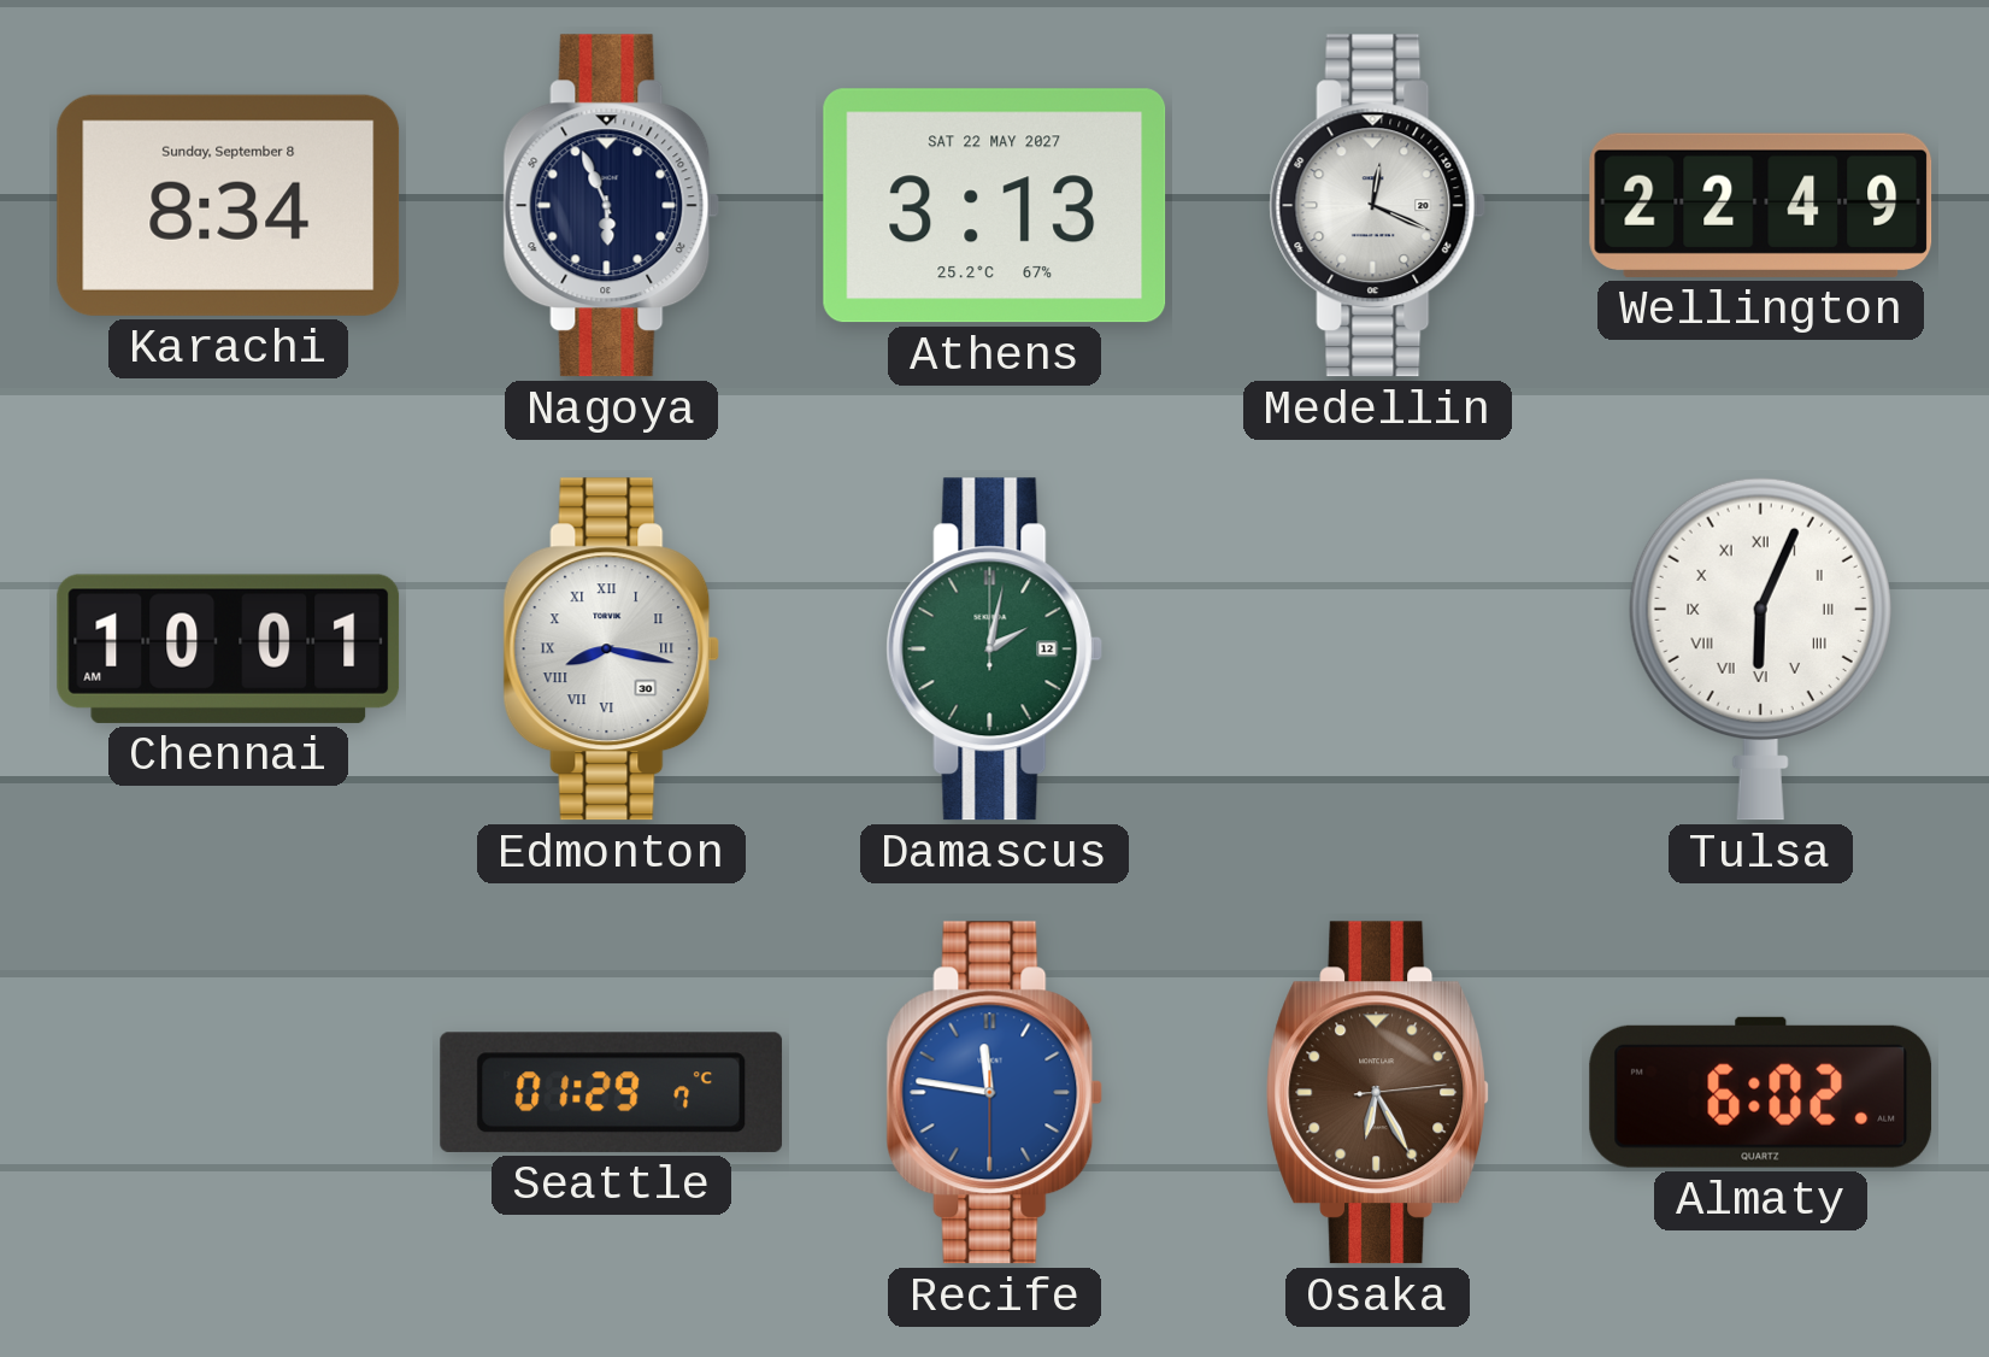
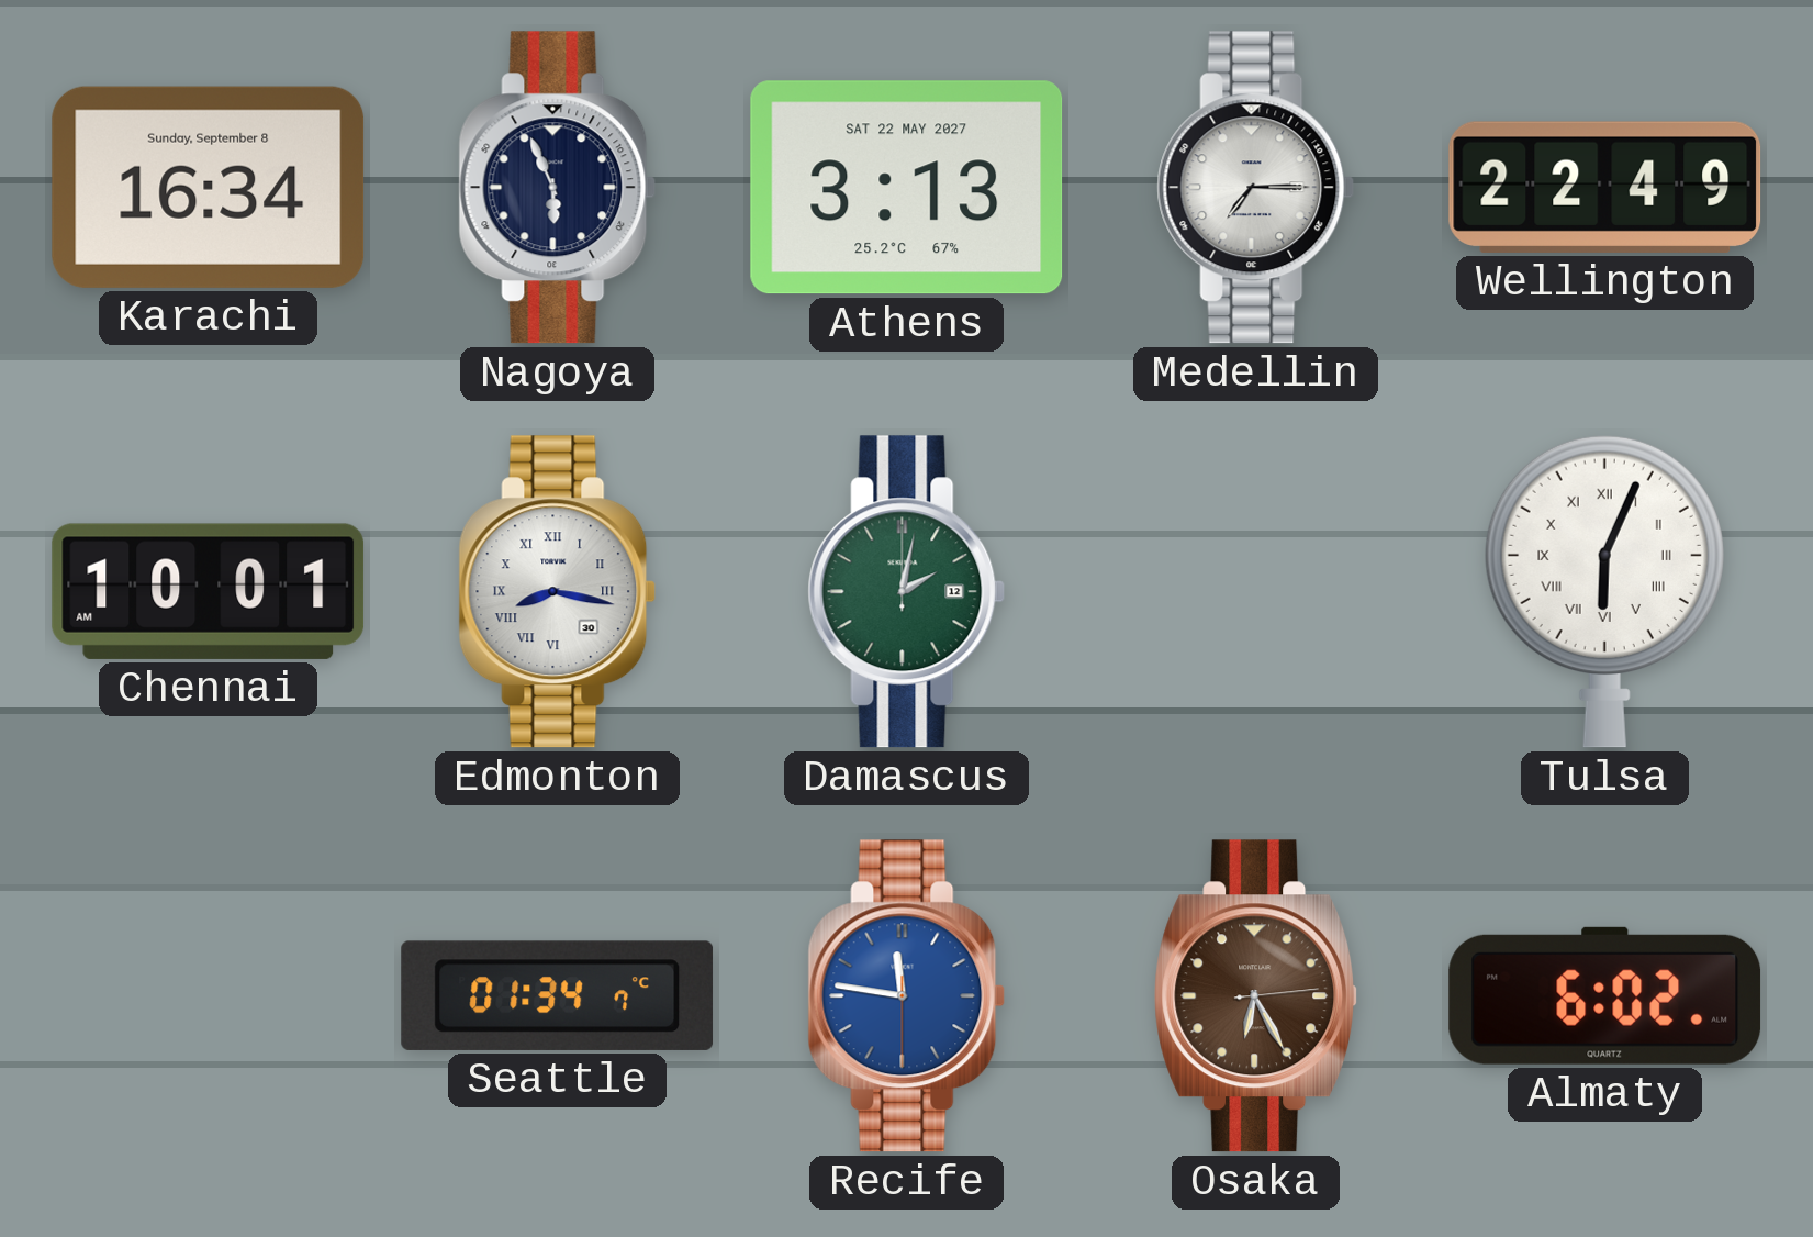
Karachi: 8:34 -> 16:34
Medellin: 12:19 -> 7:15
Seattle: 01:29 -> 01:34
